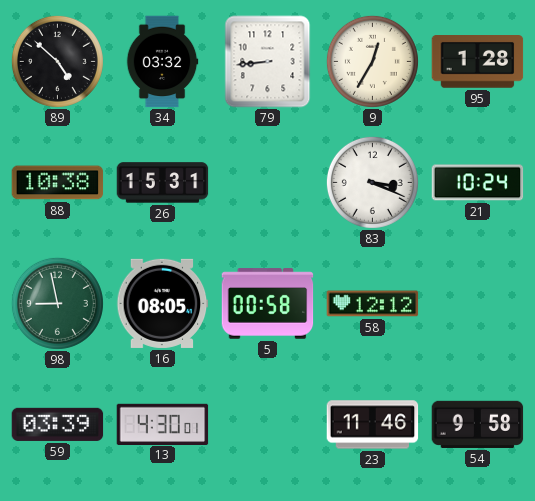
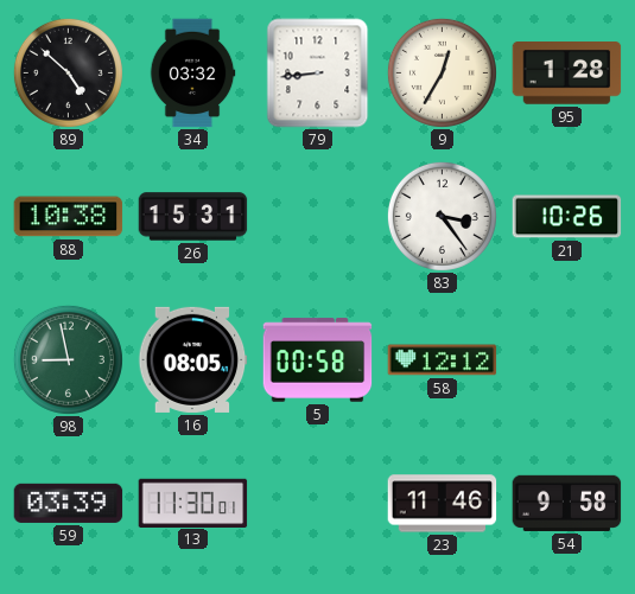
83: 3:19 -> 3:24
21: 10:24 -> 10:26
13: 4:30 -> 11:30
